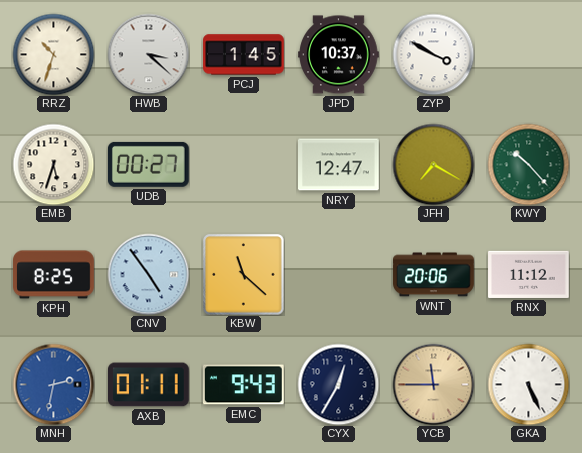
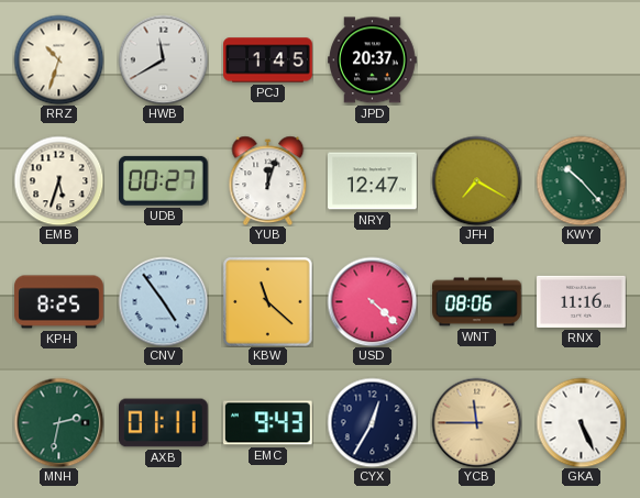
HWB: 3:22 -> 11:40
JPD: 10:37 -> 20:37
ZYP: 3:50 -> none
YUB: none -> 12:03
USD: none -> 4:22
WNT: 20:06 -> 08:06
RNX: 11:12 -> 11:16
MNH dial: blue -> green
